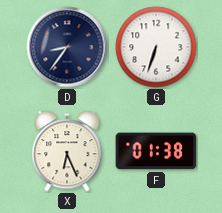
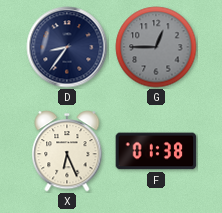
G: 6:33 -> 12:45
G dial: white -> grey
